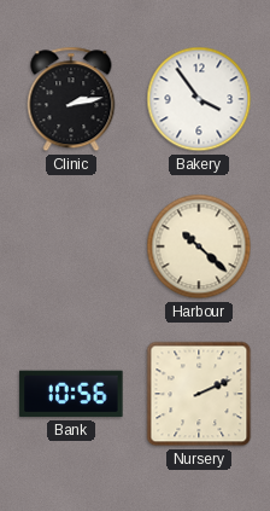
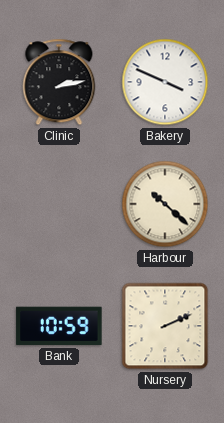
Bakery: 3:54 -> 3:49
Bank: 10:56 -> 10:59
